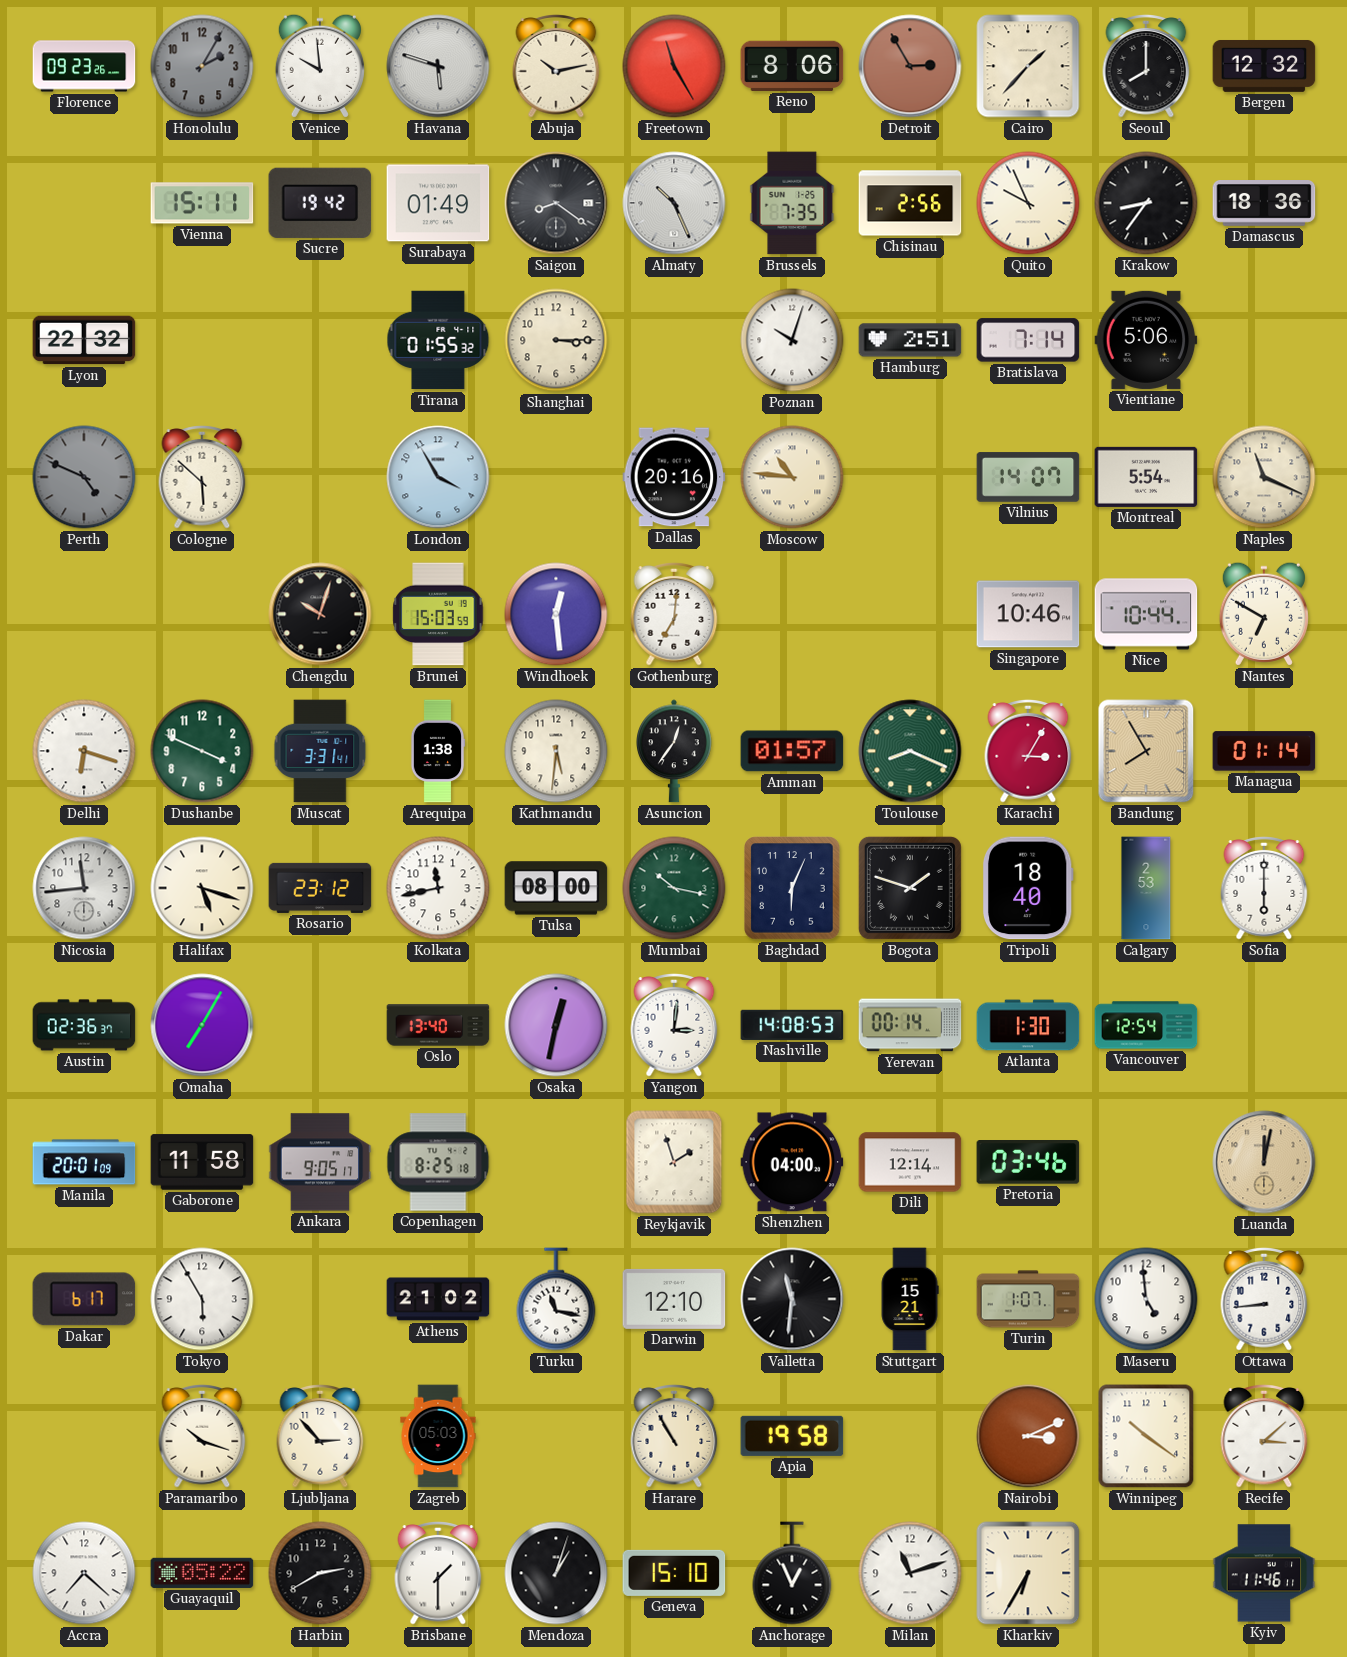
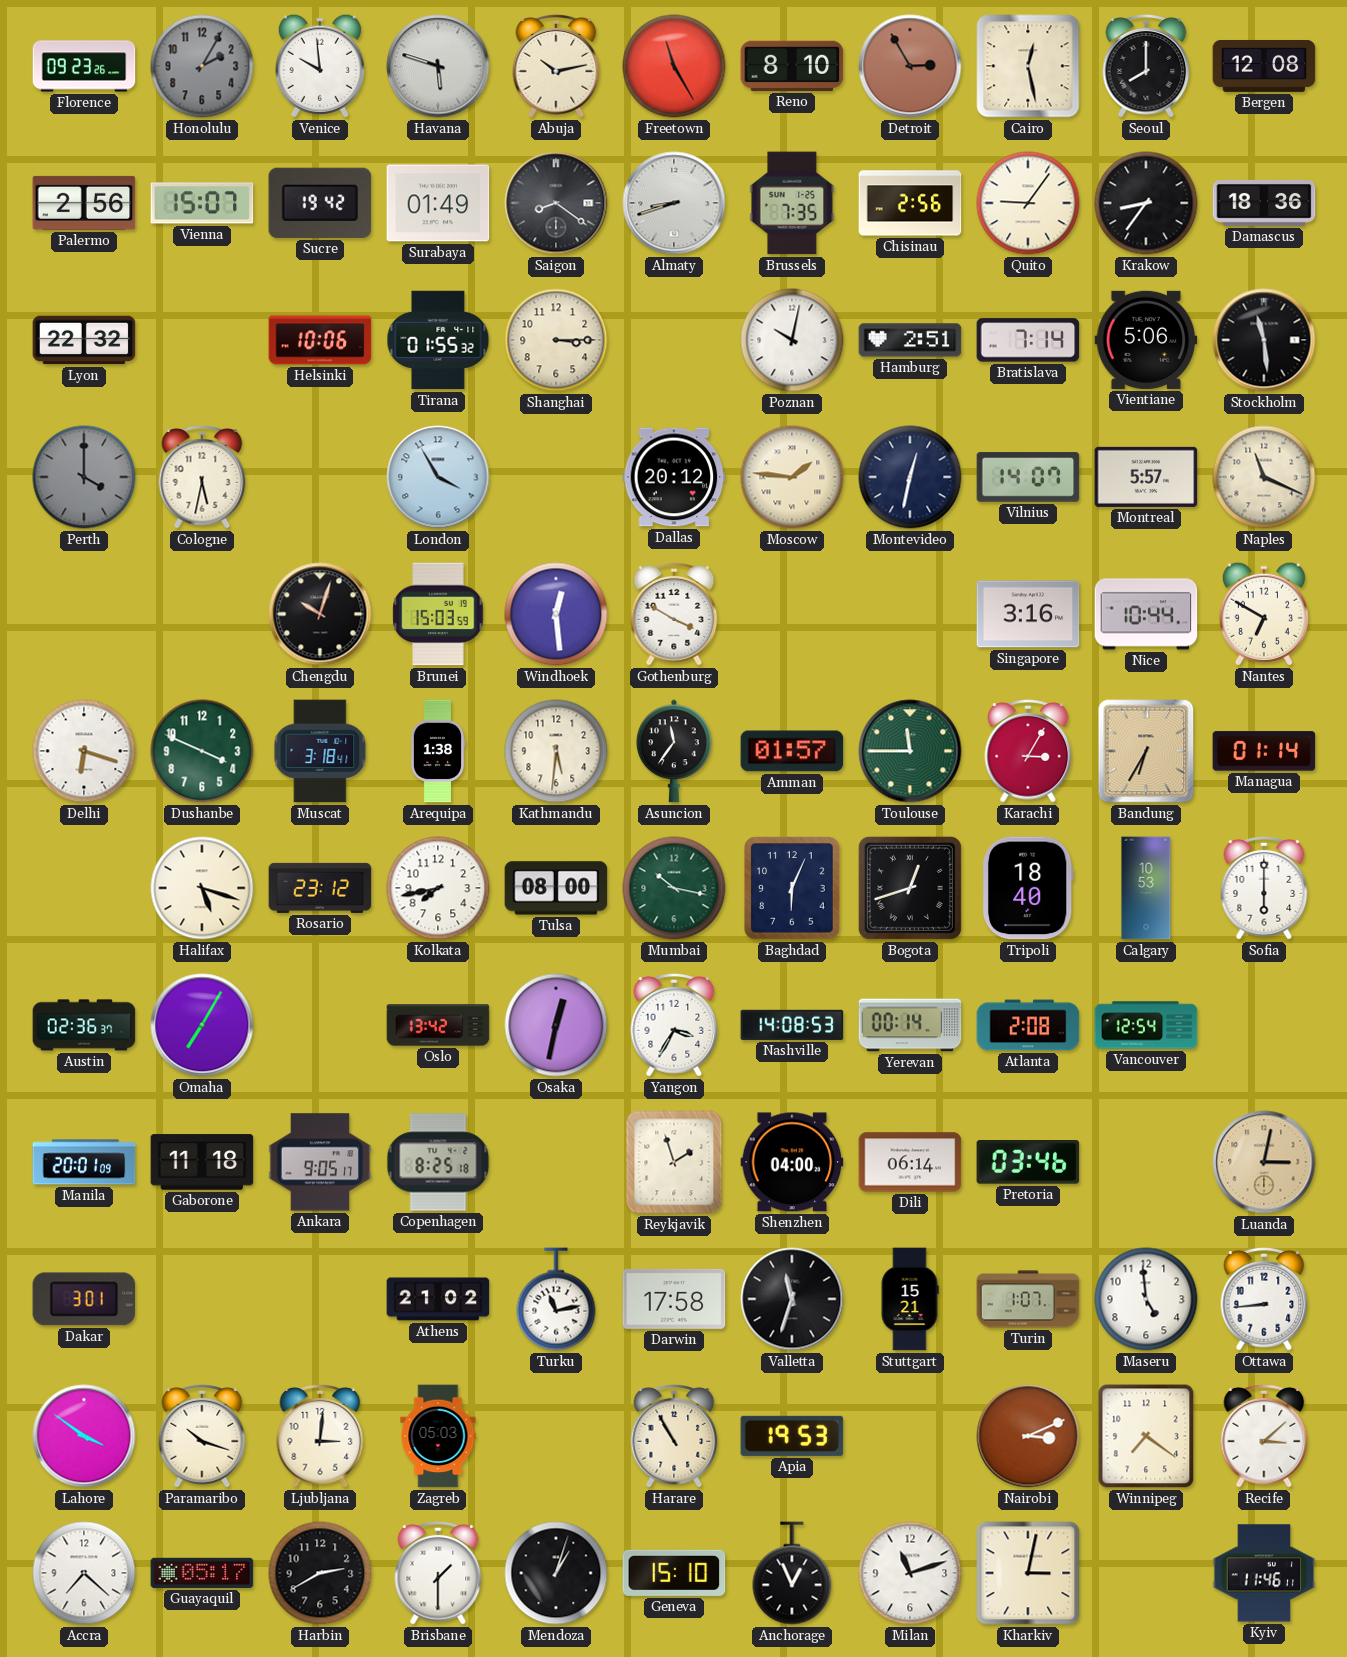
Reno: 8:06 -> 8:10
Cairo: 1:37 -> 12:28
Bergen: 12:32 -> 12:08
Palermo: none -> 2:56
Vienna: 15:11 -> 15:07
Almaty: 10:26 -> 8:42
Quito: 9:56 -> 9:06
Helsinki: none -> 10:06
Poznan: 10:03 -> 10:02
Stockholm: none -> 11:29
Perth: 4:49 -> 4:00
Cologne: 5:52 -> 5:32
Dallas: 20:16 -> 20:12
Moscow: 10:46 -> 1:46
Montevideo: none -> 12:32
Montreal: 5:54 -> 5:57
Gothenburg: 7:01 -> 3:50
Singapore: 10:46 -> 3:16
Muscat: 3:31 -> 3:18
Asuncion: 12:36 -> 11:36
Toulouse: 8:19 -> 11:45
Bandung: 7:55 -> 6:35
Nicosia: 11:44 -> none
Kolkata: 11:43 -> 7:43
Bogota: 1:48 -> 12:42
Calgary: 2:53 -> 10:53
Oslo: 13:40 -> 13:42
Yangon: 3:01 -> 3:35
Atlanta: 1:30 -> 2:08
Gaborone: 11:58 -> 11:18
Dili: 12:14 -> 06:14
Luanda: 12:02 -> 3:02
Dakar: 6:17 -> 3:01
Tokyo: 5:55 -> none
Turku: 11:17 -> 11:13
Darwin: 12:10 -> 17:58
Valletta: 11:31 -> 11:33
Lahore: none -> 3:51
Ljubljana: 2:53 -> 3:01
Apia: 19:58 -> 19:53
Winnipeg: 10:21 -> 7:21
Guayaquil: 05:22 -> 05:17
Kharkiv: 6:35 -> 3:02
